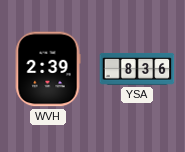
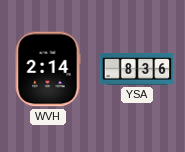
WVH: 2:39 -> 2:14
